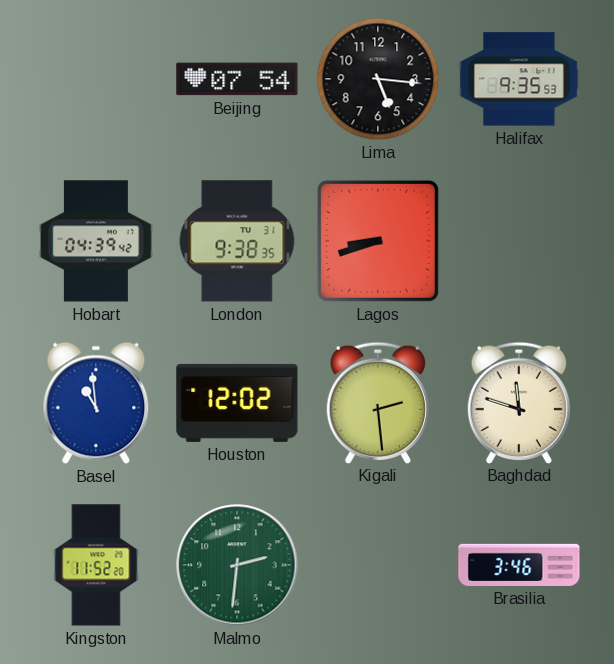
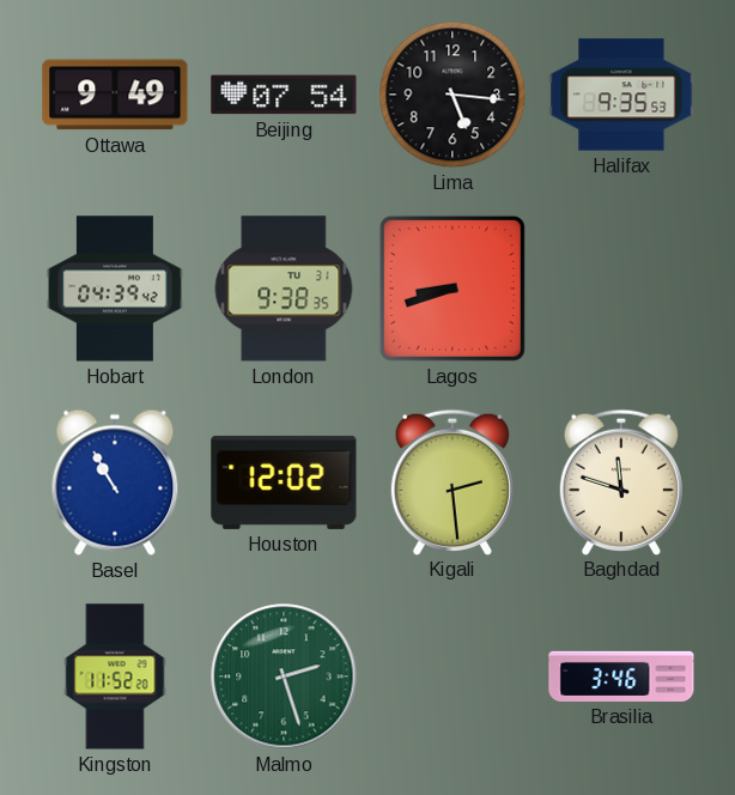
Ottawa: none -> 9:49
Basel: 10:59 -> 10:55
Malmo: 2:31 -> 2:27
